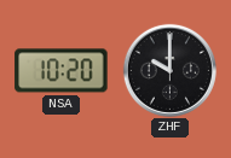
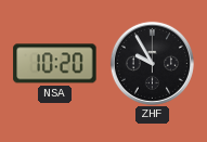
ZHF: 10:00 -> 9:55
